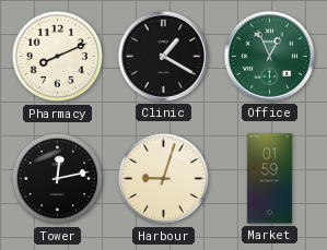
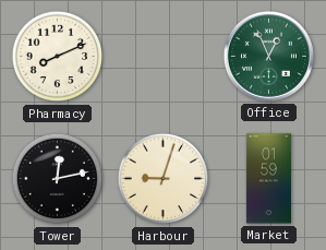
Clinic: 1:20 -> none
